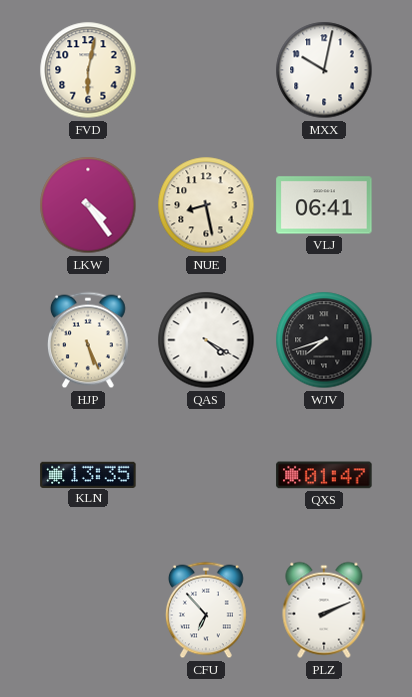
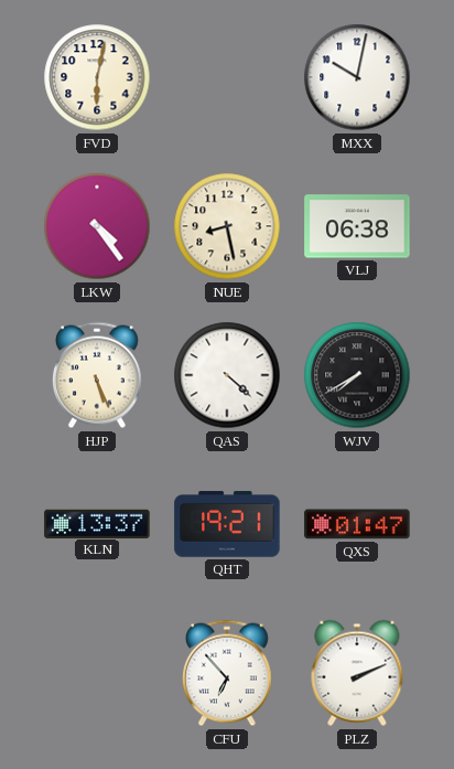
VLJ: 06:41 -> 06:38
QAS: 4:20 -> 4:22
WJV: 7:42 -> 7:40
KLN: 13:35 -> 13:37
QHT: none -> 19:21
